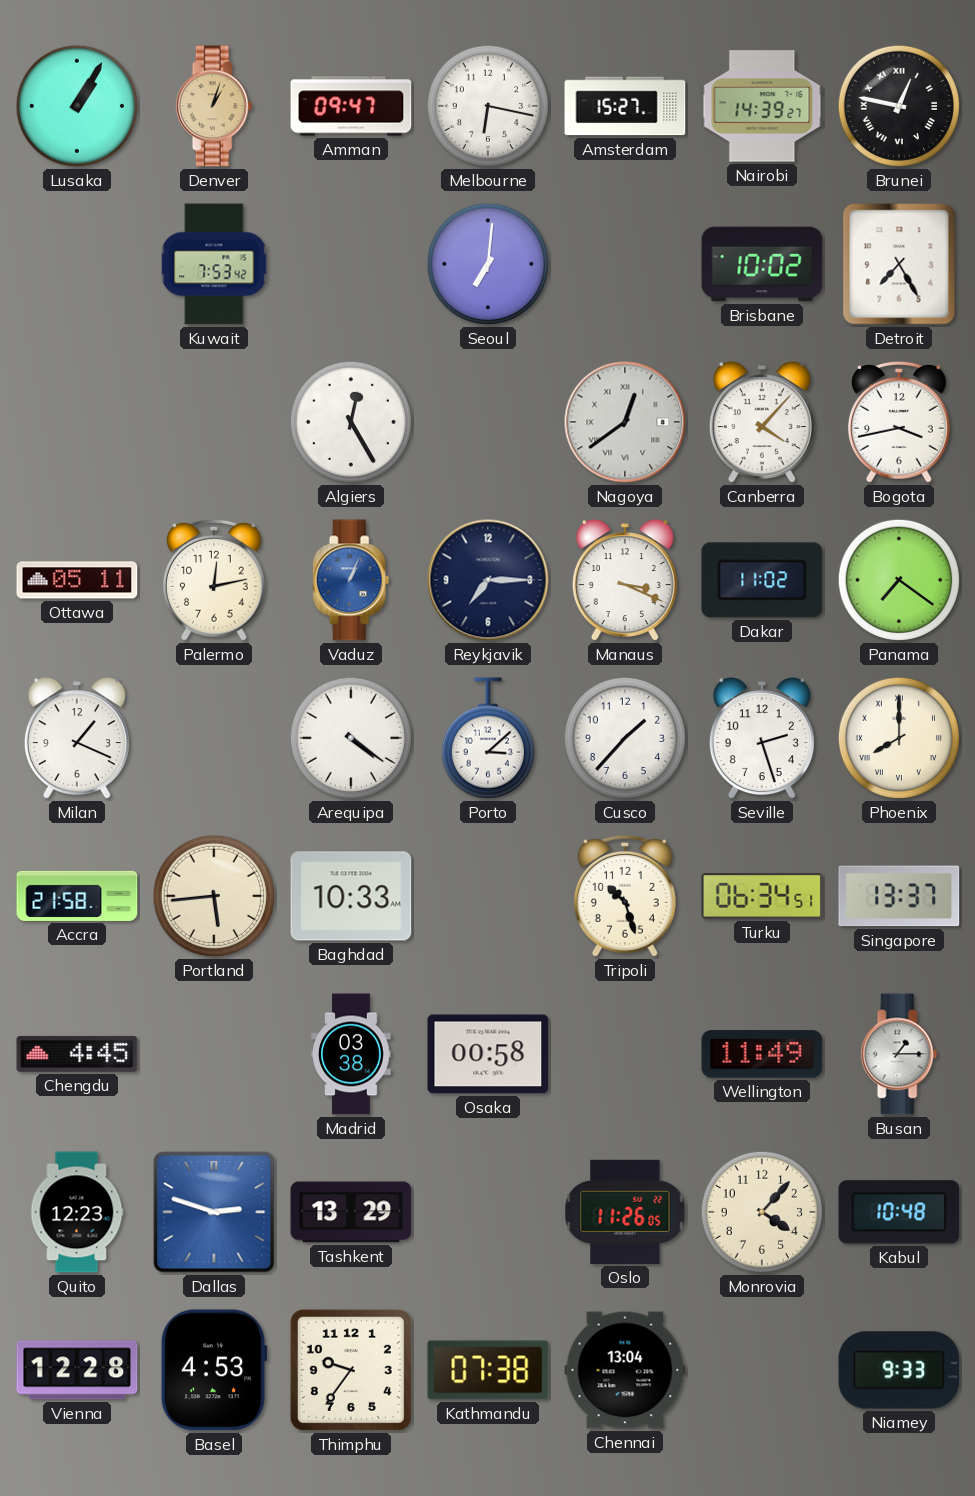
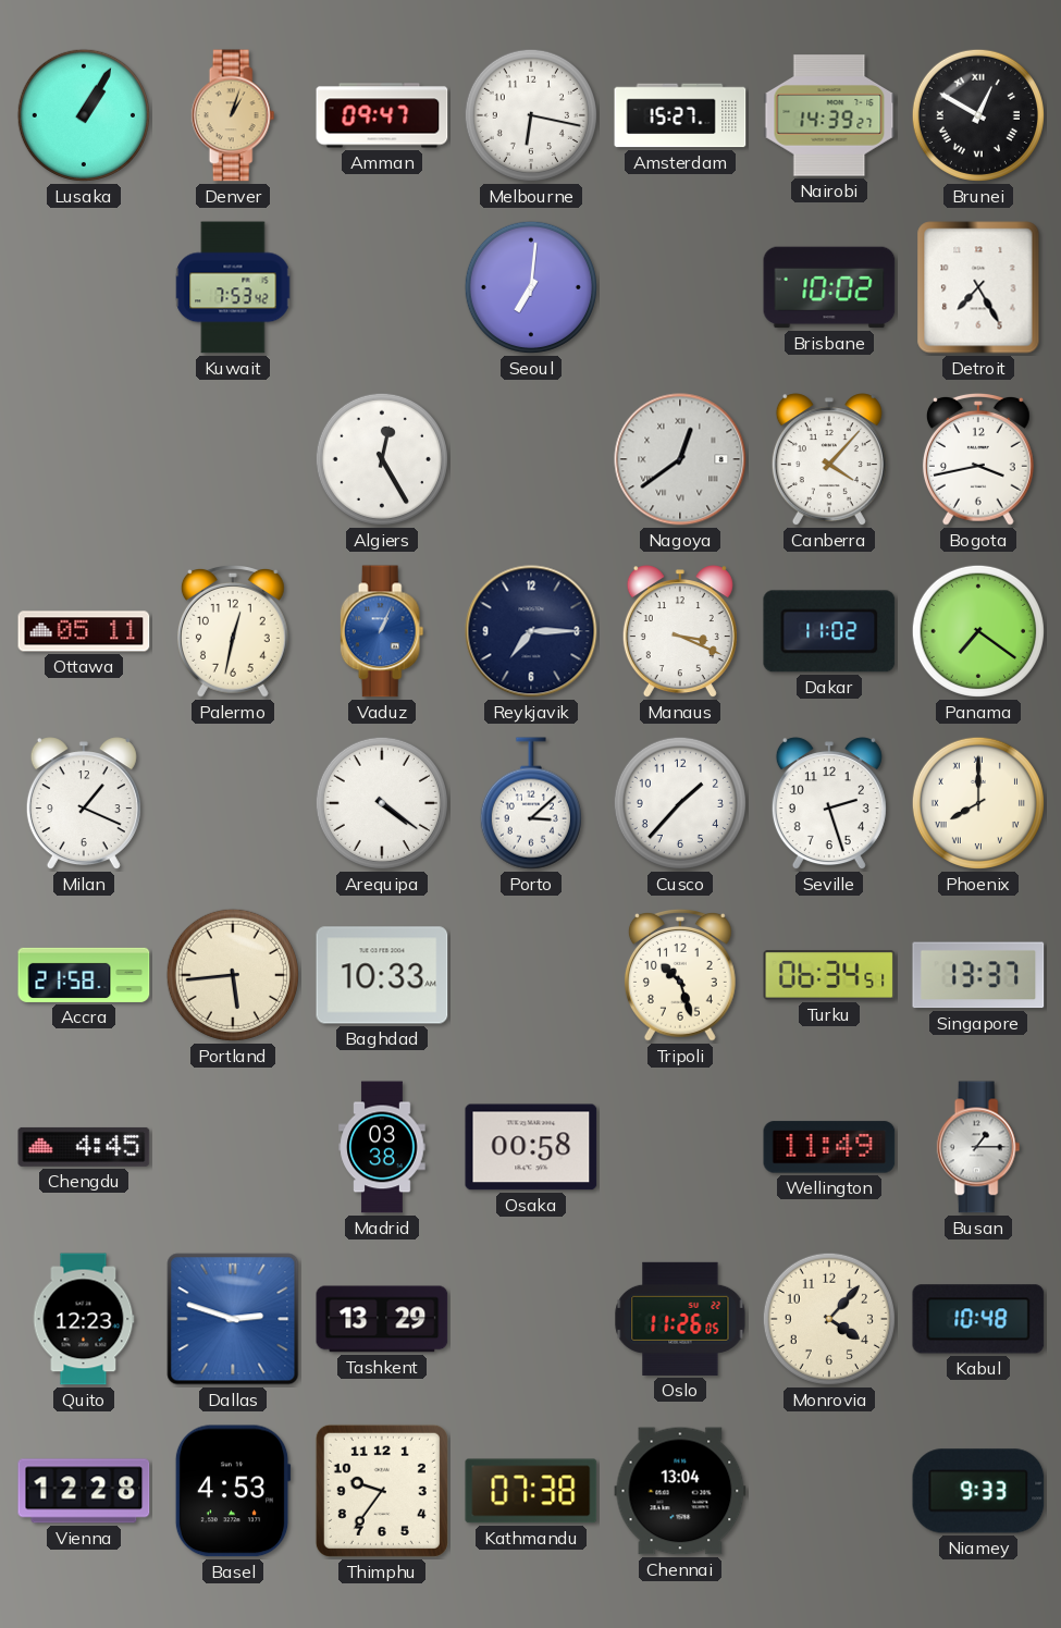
Brunei: 12:47 -> 12:50
Palermo: 12:13 -> 12:32
